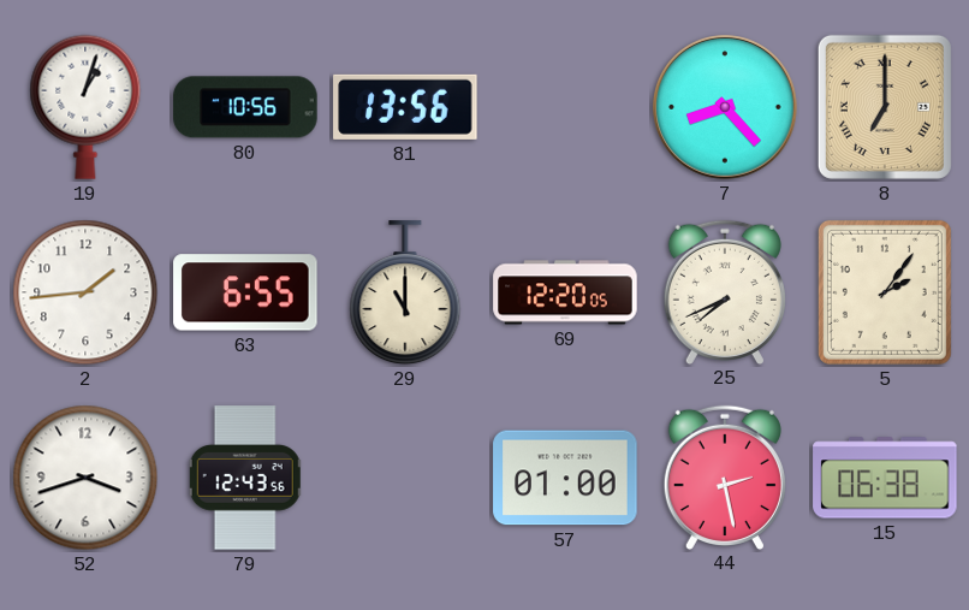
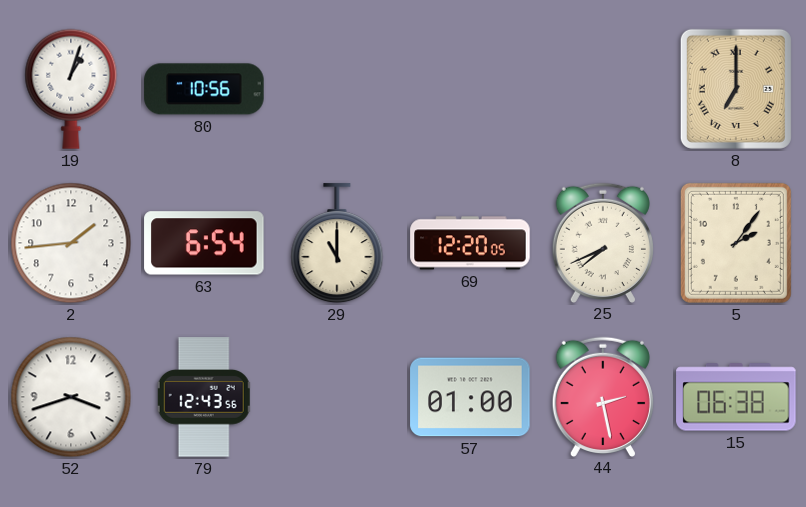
81: 13:56 -> none
7: 8:23 -> none
63: 6:55 -> 6:54
